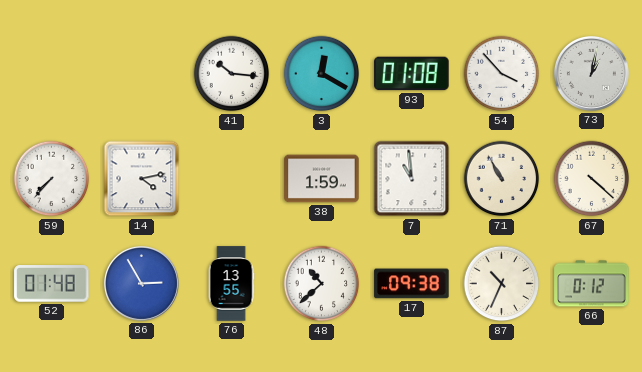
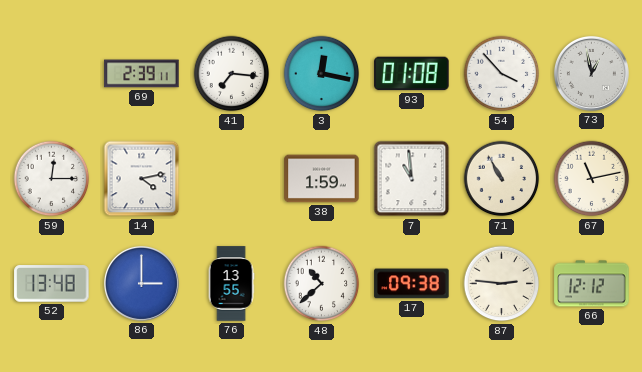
69: none -> 2:39
41: 10:16 -> 7:16
3: 12:20 -> 12:17
73: 1:02 -> 12:58
59: 7:37 -> 12:15
67: 4:22 -> 11:13
52: 01:48 -> 13:48
86: 2:55 -> 3:00
87: 10:34 -> 2:46
66: 0:12 -> 12:12
